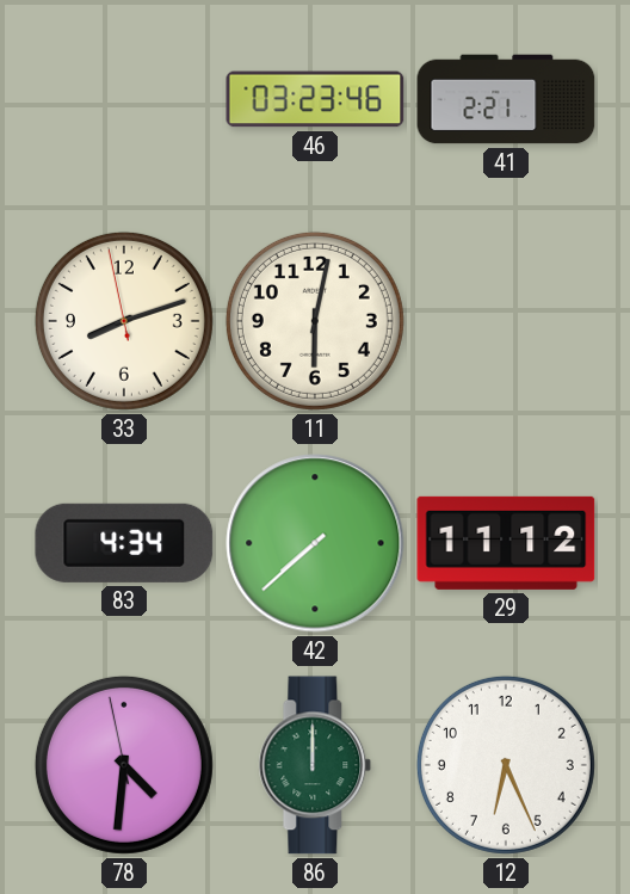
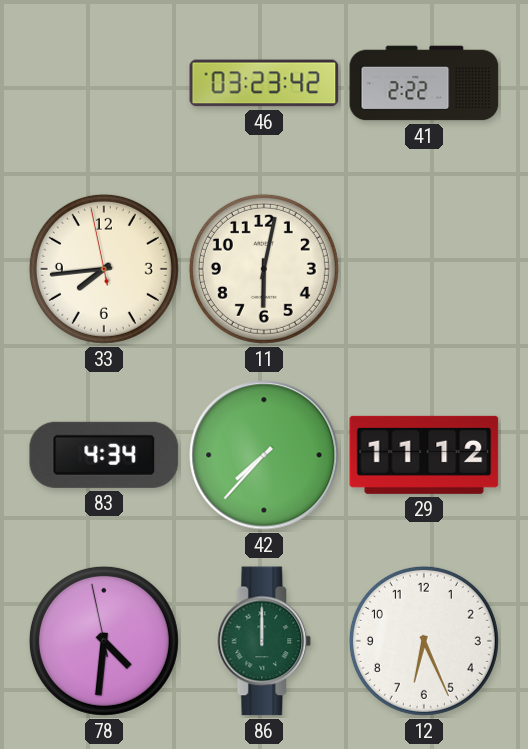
46: 03:23:46 -> 03:23:42
41: 2:21 -> 2:22
33: 8:11 -> 7:43
42: 7:38 -> 7:37
